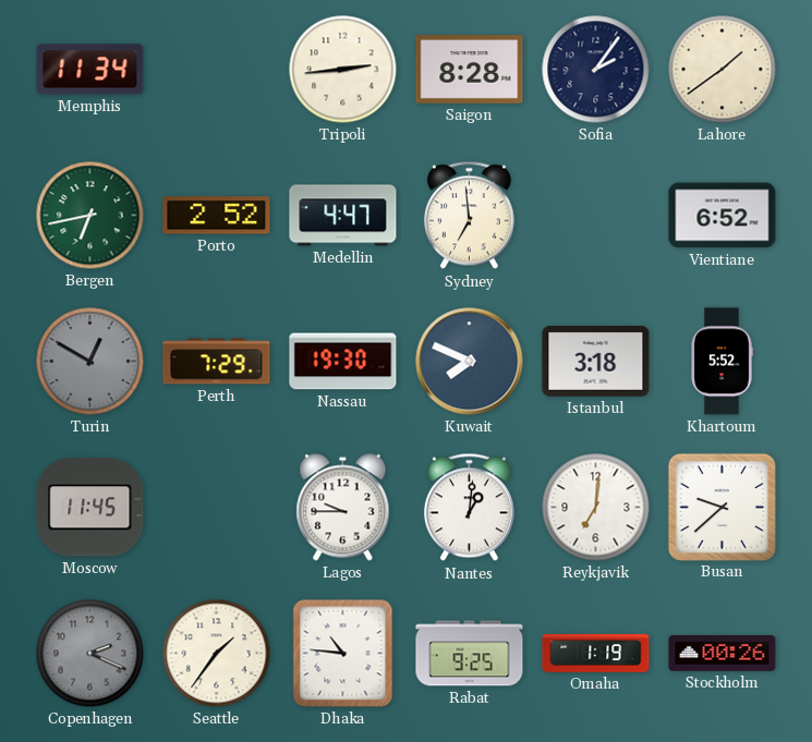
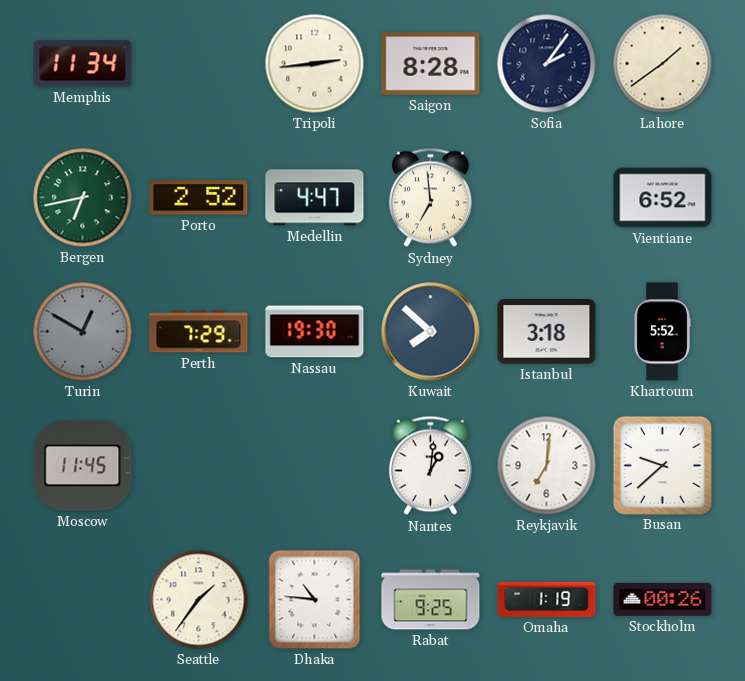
Kuwait: 7:49 -> 7:52
Lagos: 9:45 -> none
Copenhagen: 2:19 -> none
